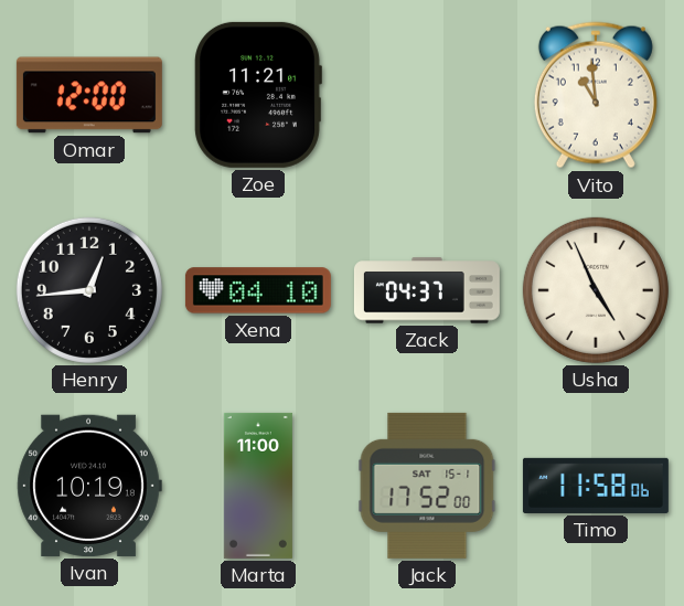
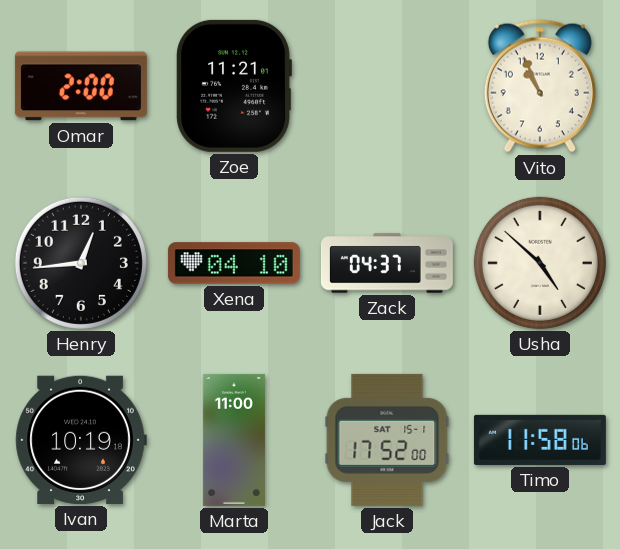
Omar: 12:00 -> 2:00
Vito: 10:59 -> 10:56
Usha: 4:56 -> 4:52
